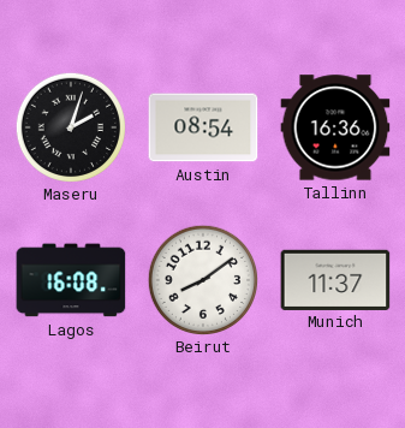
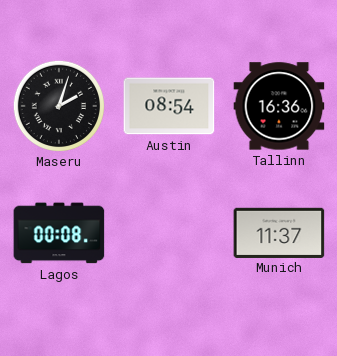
Lagos: 16:08 -> 00:08
Beirut: 8:09 -> none
